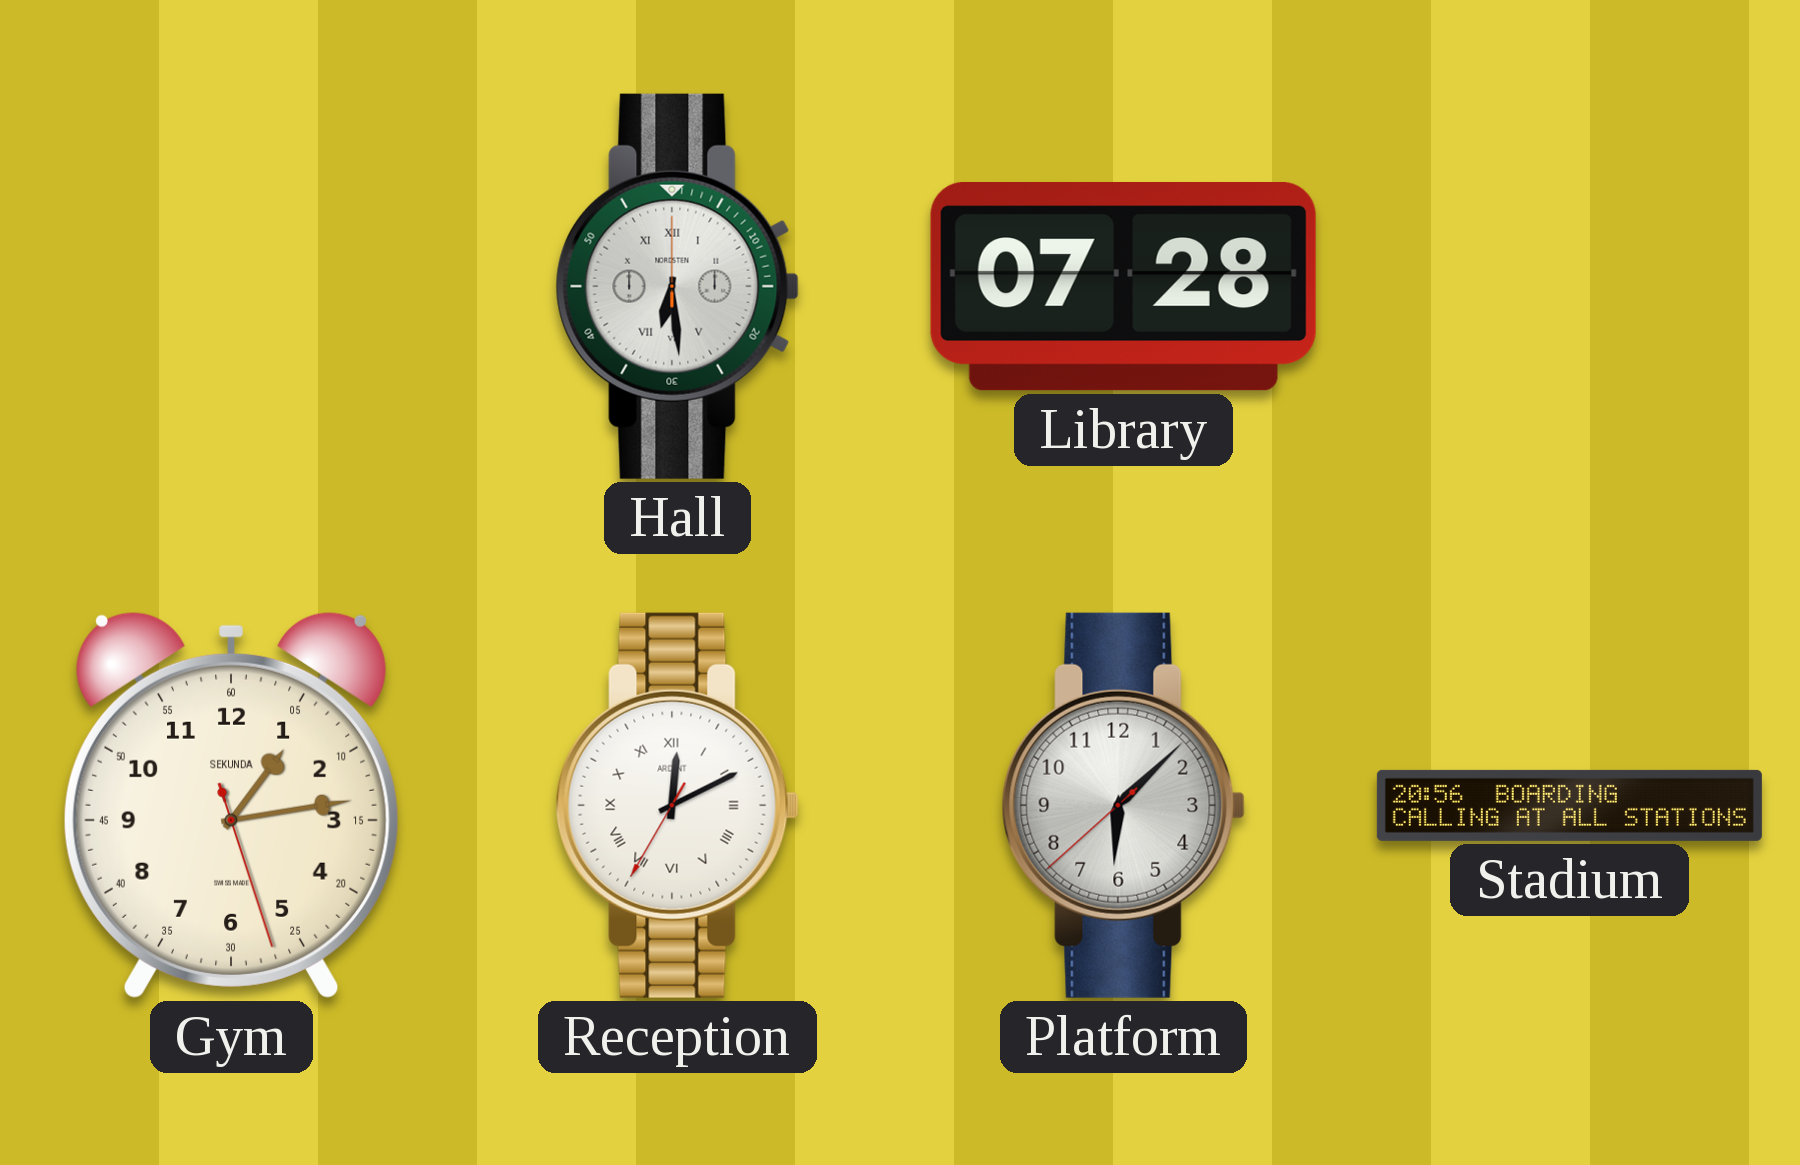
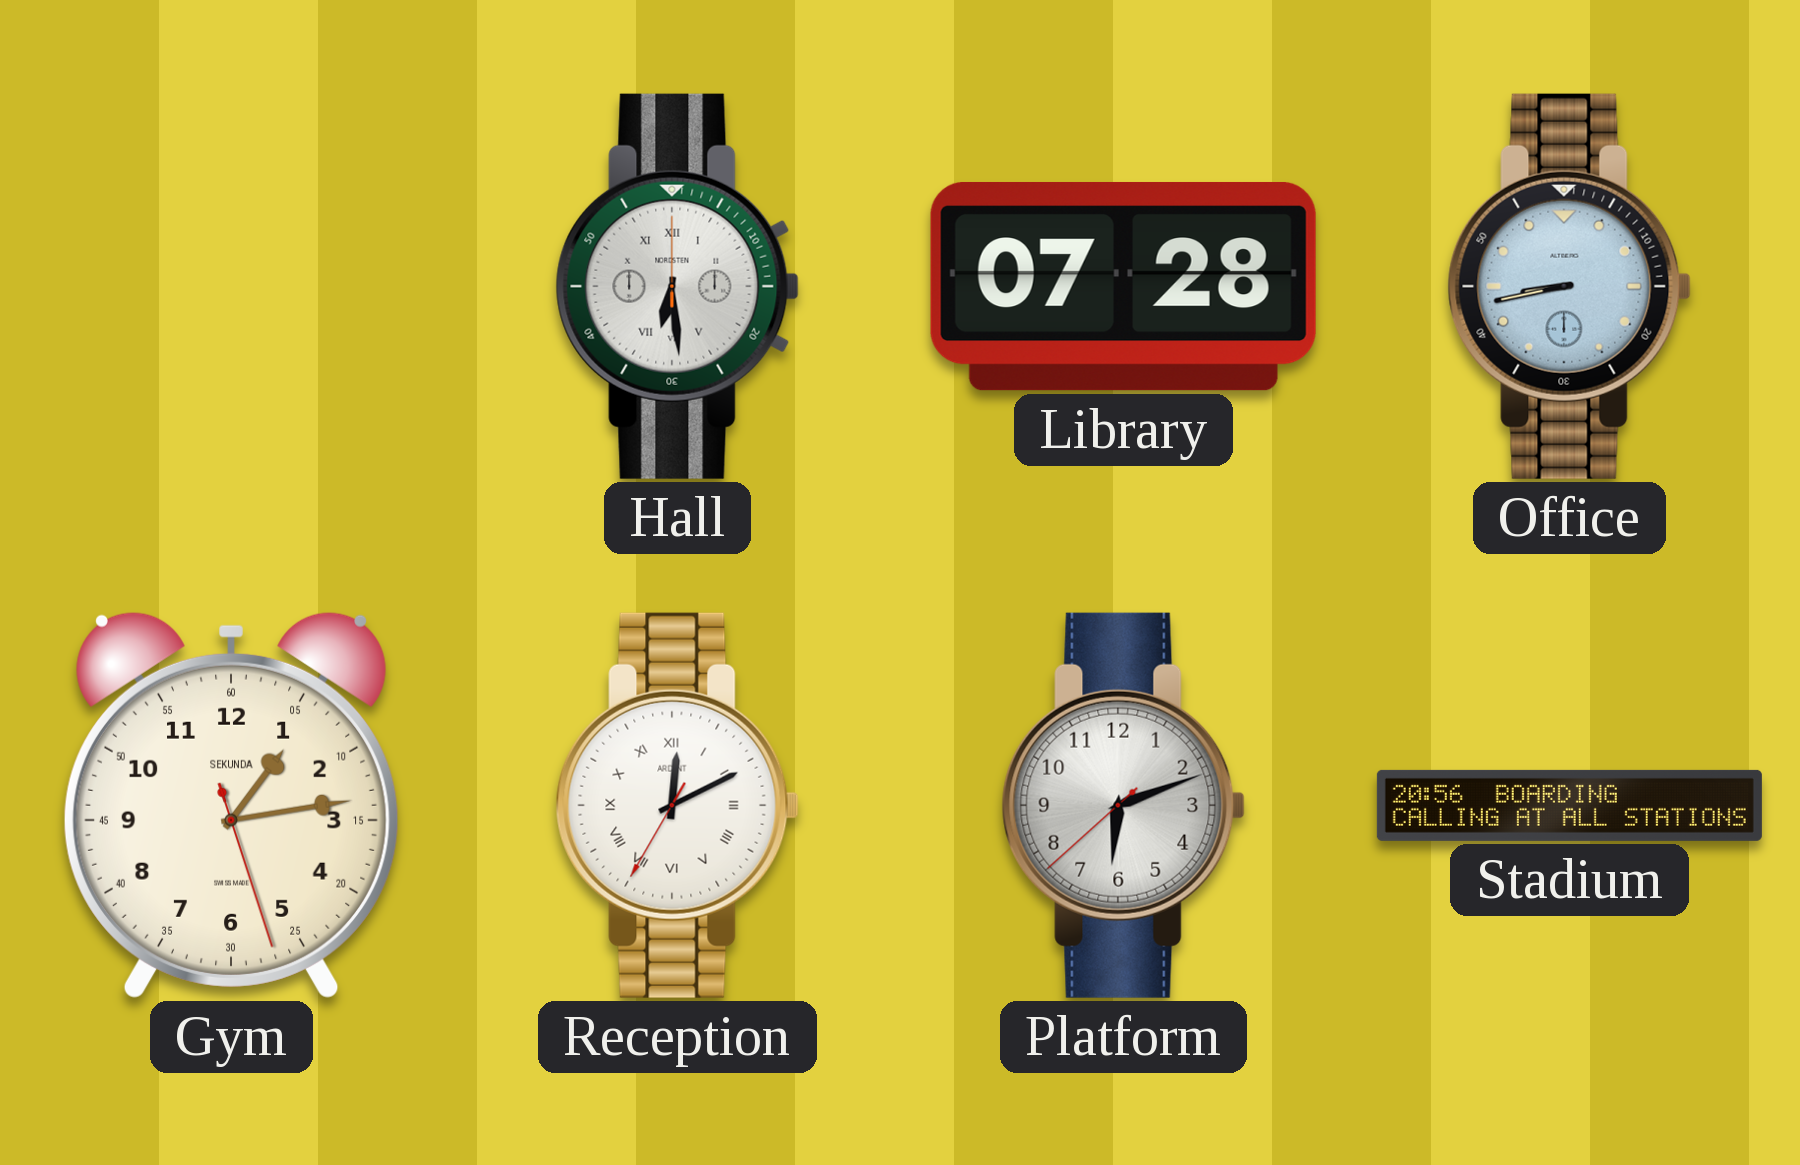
Office: none -> 8:43
Platform: 6:07 -> 6:11
